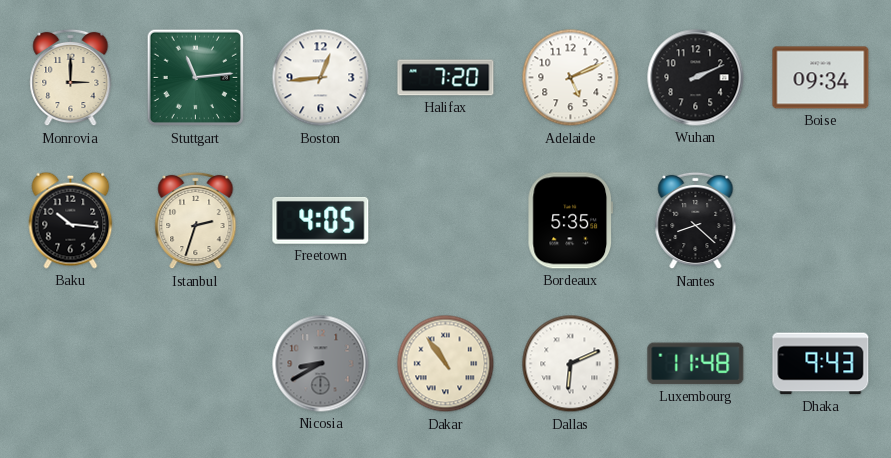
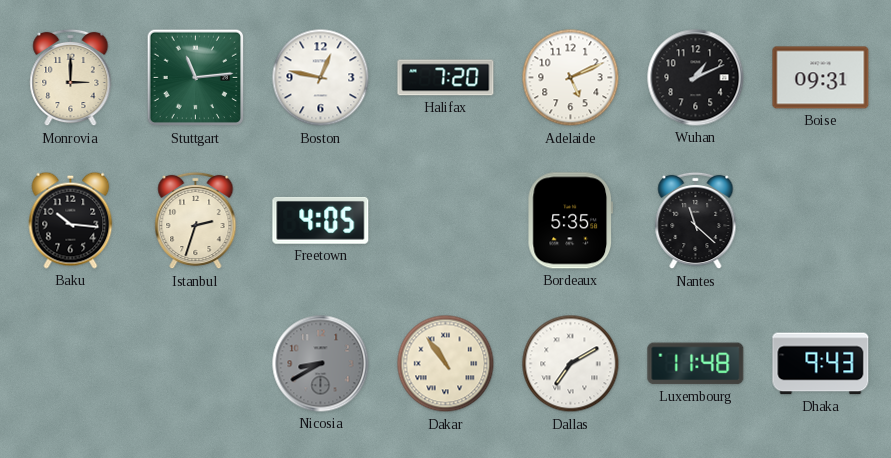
Boston: 12:44 -> 12:47
Wuhan: 2:11 -> 1:11
Boise: 09:34 -> 09:31
Nantes: 8:22 -> 11:22
Dallas: 6:11 -> 7:10
